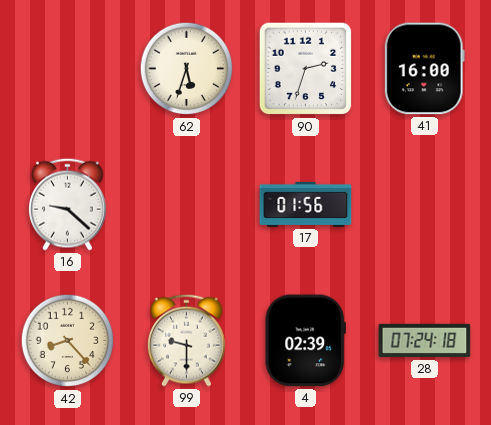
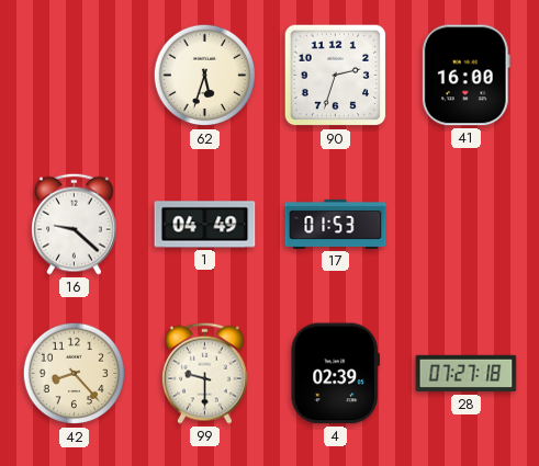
1: none -> 04:49
17: 01:56 -> 01:53
28: 07:24 -> 07:27
